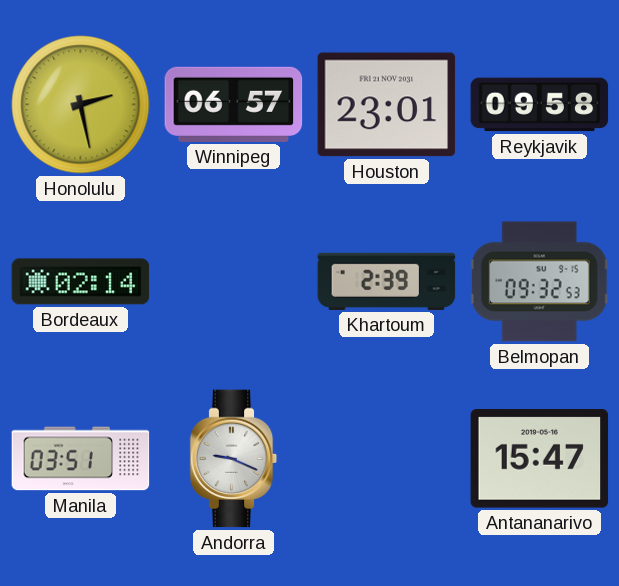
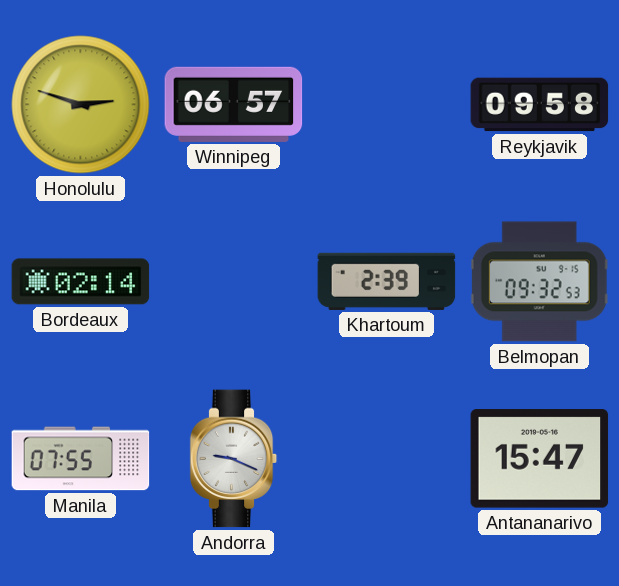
Honolulu: 2:28 -> 2:48
Houston: 23:01 -> none
Manila: 03:51 -> 07:55
